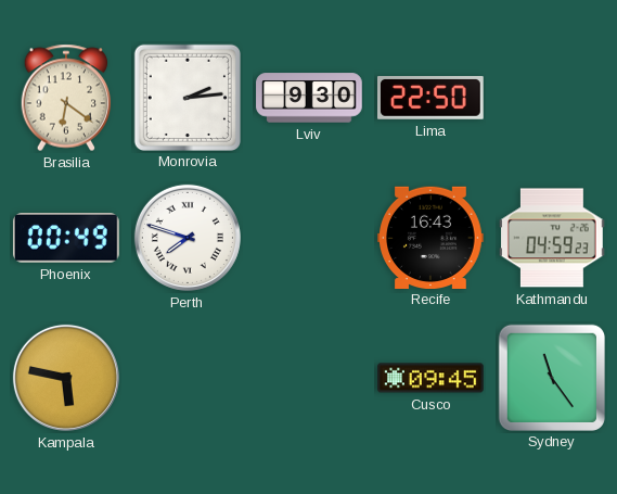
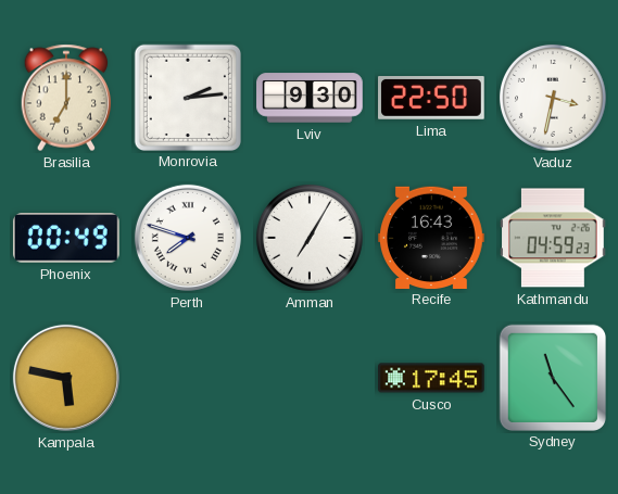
Brasilia: 6:21 -> 7:00
Vaduz: none -> 3:32
Amman: none -> 7:05
Cusco: 09:45 -> 17:45
